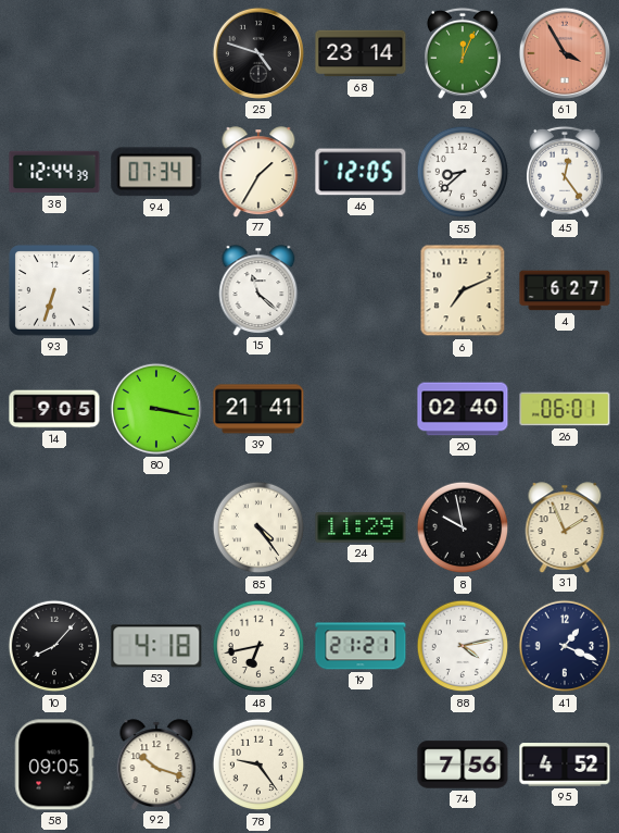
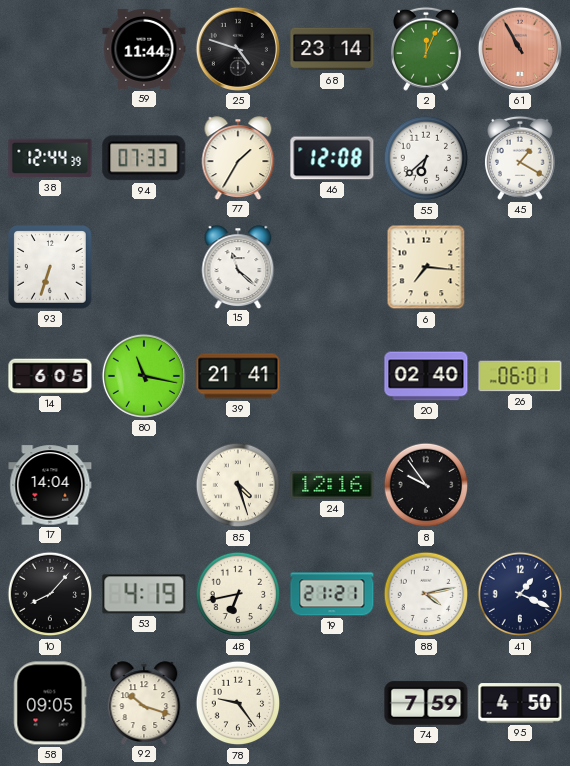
59: none -> 11:44
61: 3:55 -> 10:55
94: 07:34 -> 07:33
46: 12:05 -> 12:08
55: 8:38 -> 6:38
45: 12:24 -> 1:20
6: 7:11 -> 7:16
4: 6:27 -> none
14: 9:05 -> 6:05
80: 3:17 -> 11:17
17: none -> 14:04
85: 4:24 -> 4:27
24: 11:29 -> 12:16
8: 9:58 -> 9:54
31: 1:56 -> none
53: 4:18 -> 4:19
74: 7:56 -> 7:59
95: 4:52 -> 4:50
